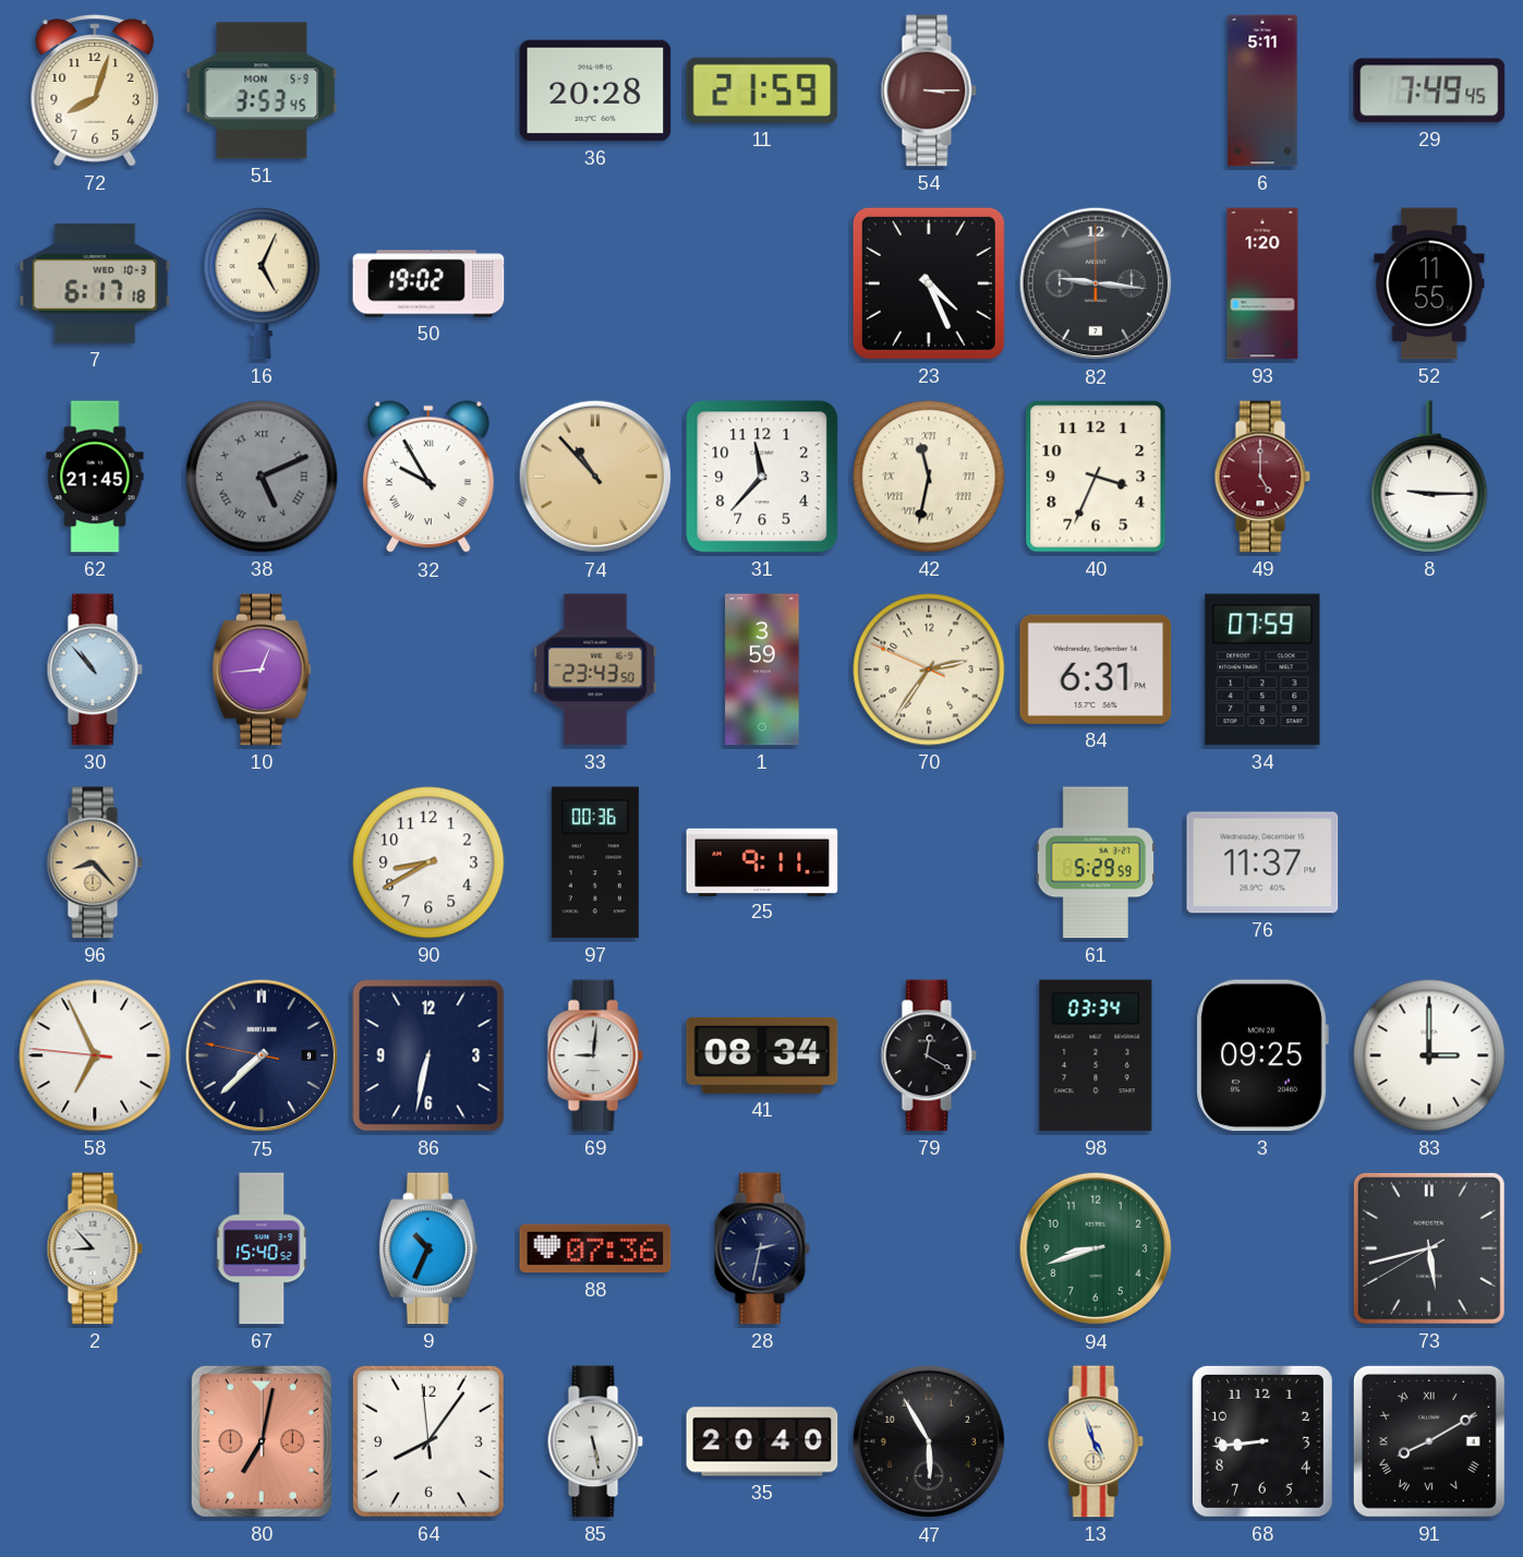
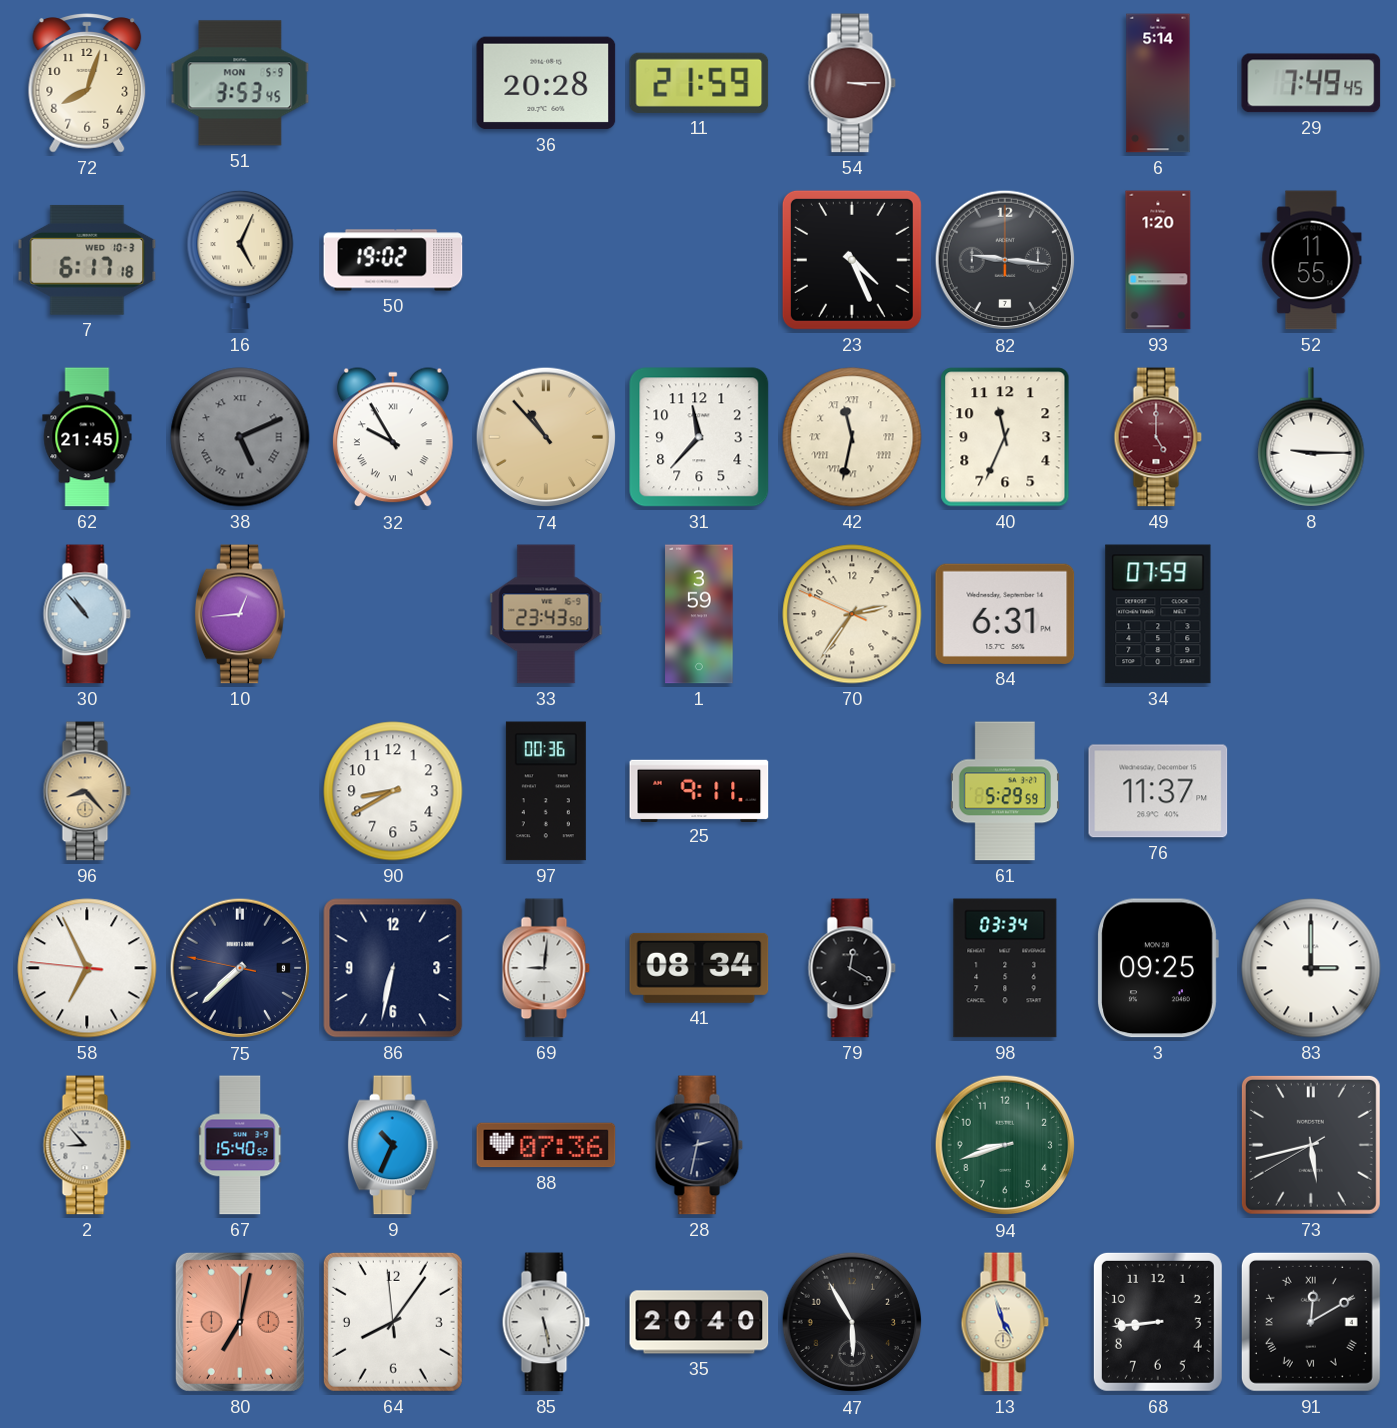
6: 5:11 -> 5:14
40: 3:34 -> 11:34
91: 8:10 -> 12:10
